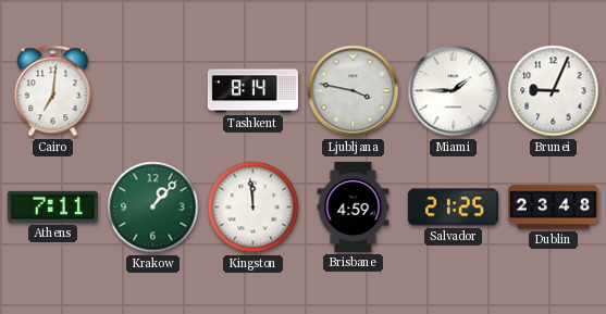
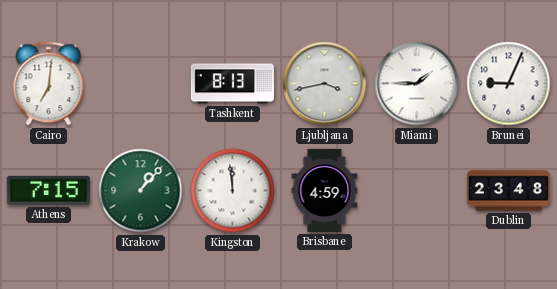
Tashkent: 8:14 -> 8:13
Ljubljana: 3:47 -> 3:43
Athens: 7:11 -> 7:15
Salvador: 21:25 -> none
